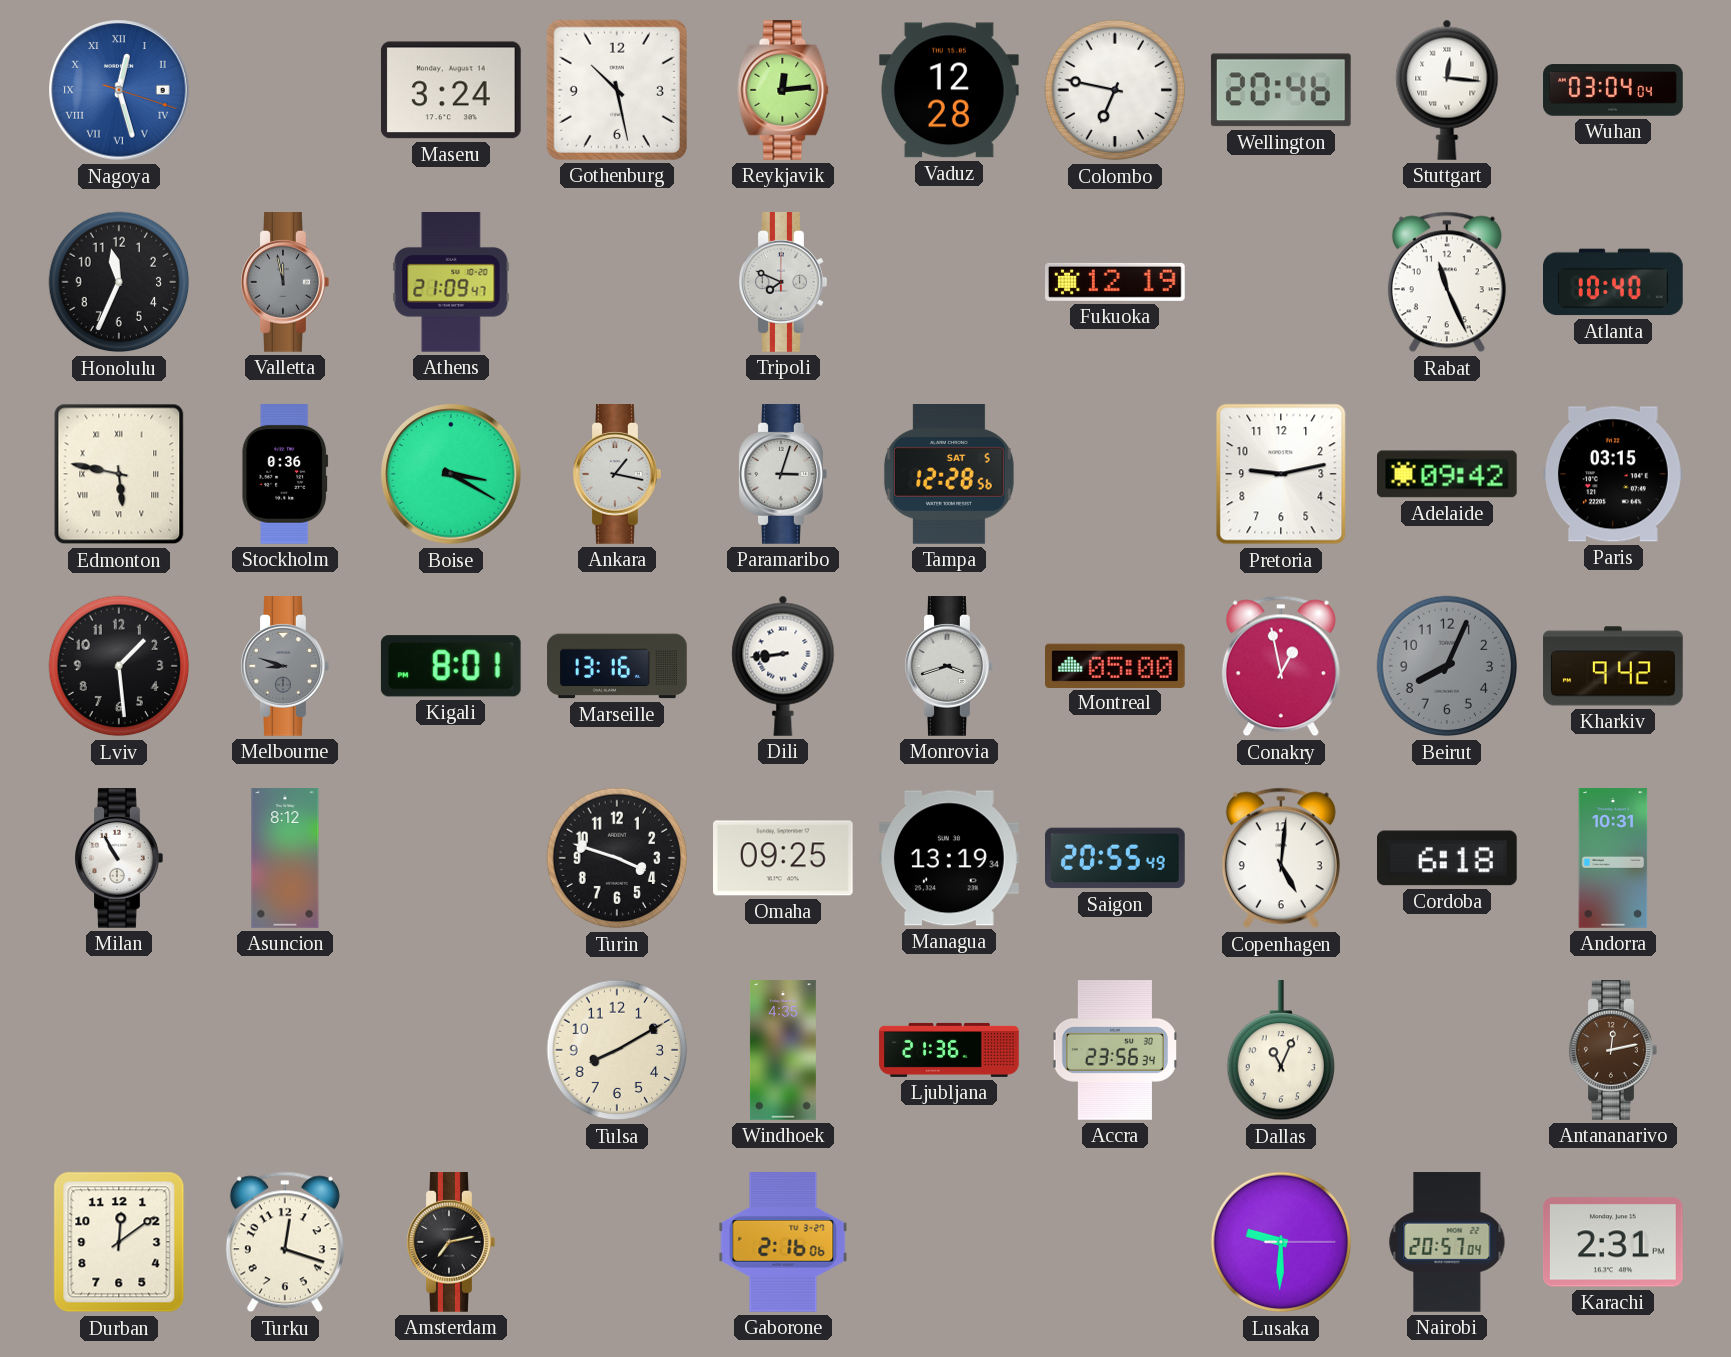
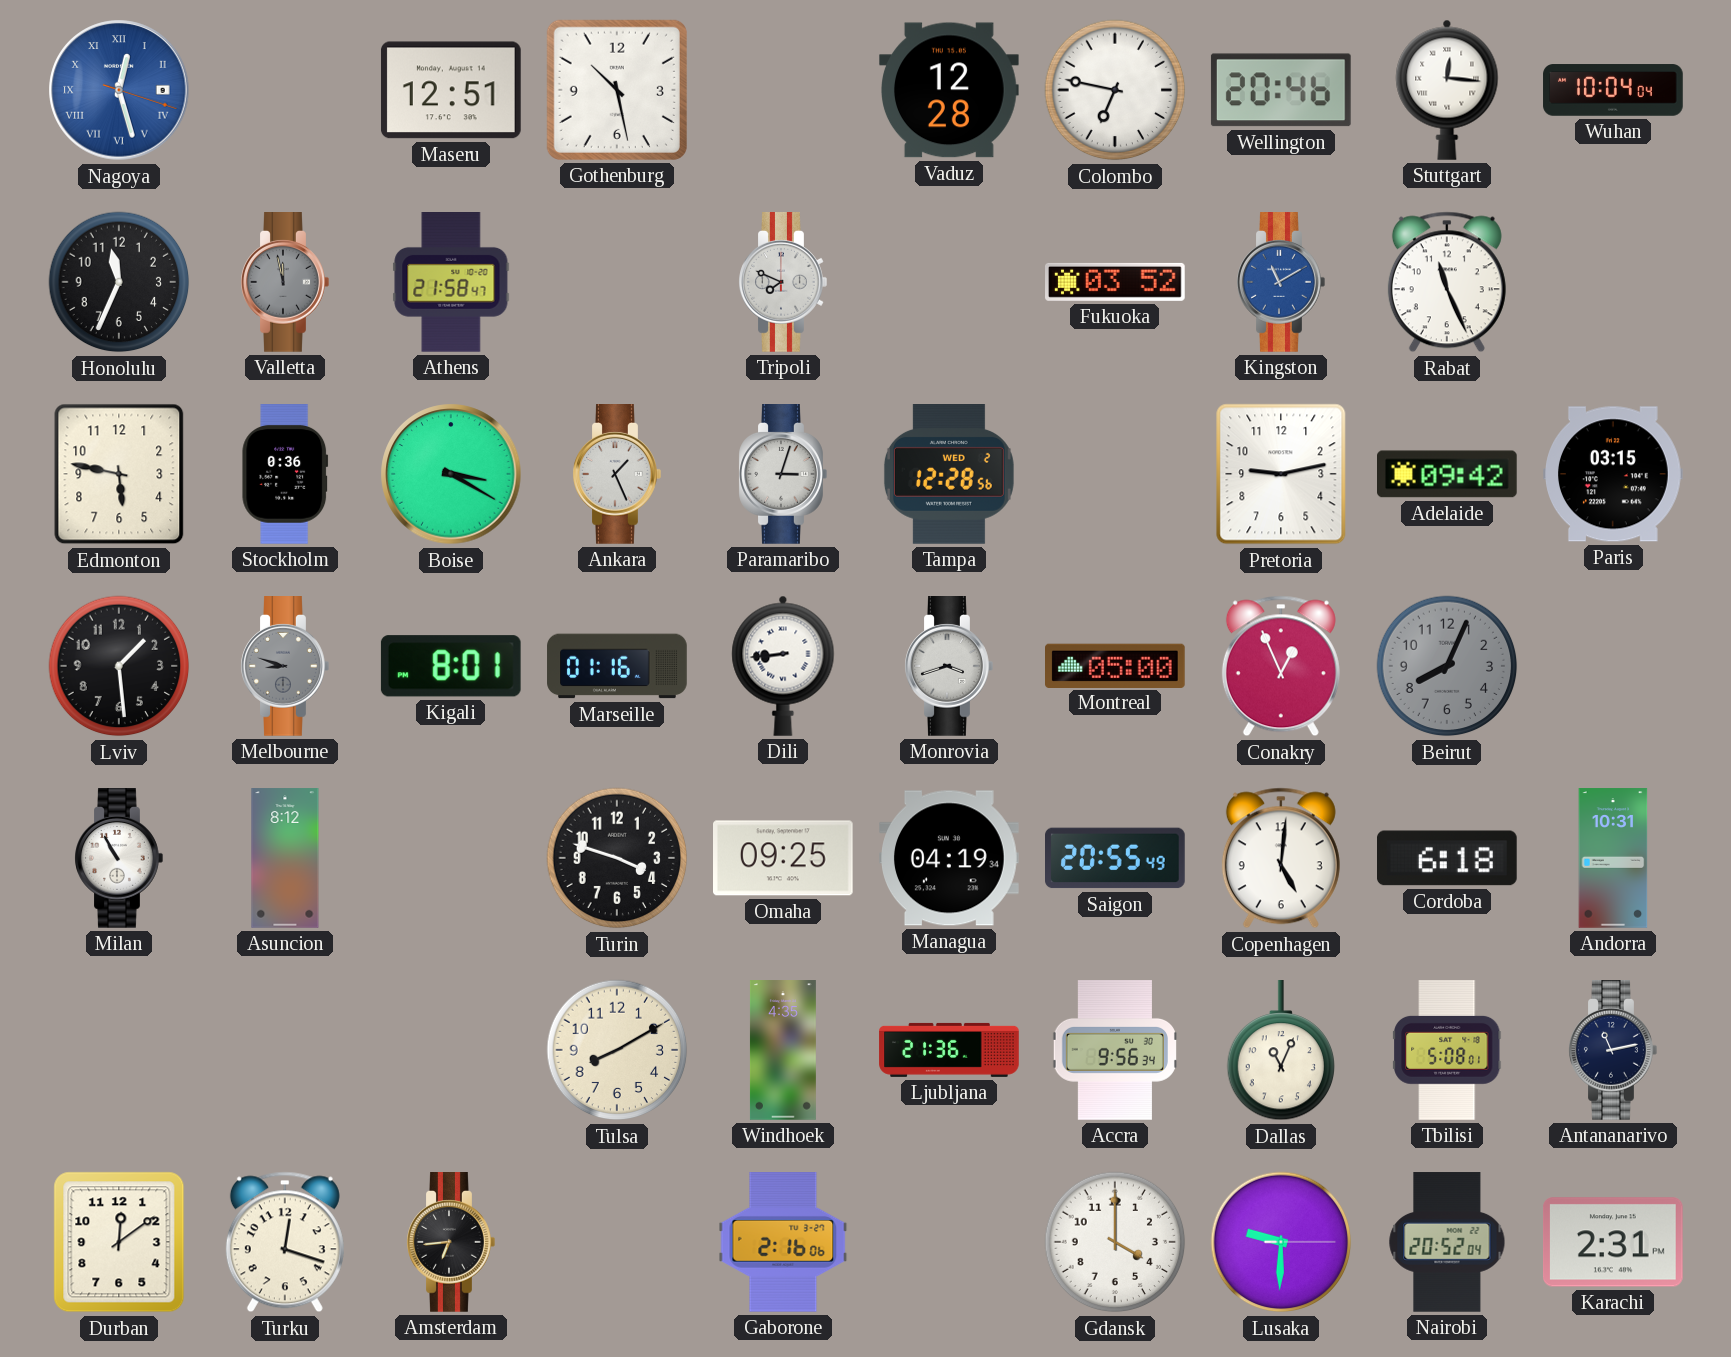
Maseru: 3:24 -> 12:51
Reykjavik: 12:14 -> none
Wuhan: 03:04 -> 10:04
Athens: 21:09 -> 21:58
Fukuoka: 12:19 -> 03:52
Kingston: none -> 11:10
Atlanta: 10:40 -> none
Edmonton numerals: Roman -> Arabic
Ankara: 1:17 -> 1:26
Tampa date: SAT 5 -> WED 2
Marseille: 13:16 -> 01:16
Conakry: 12:58 -> 12:56
Kharkiv: 9:42 -> none
Managua: 13:19 -> 04:19
Accra: 23:56 -> 9:56
Tbilisi: none -> 5:08
Antananarivo: 12:13 -> 11:13
Antananarivo dial: brown -> navy
Amsterdam: 7:13 -> 6:44
Gdansk: none -> 4:00
Nairobi: 20:57 -> 20:52
